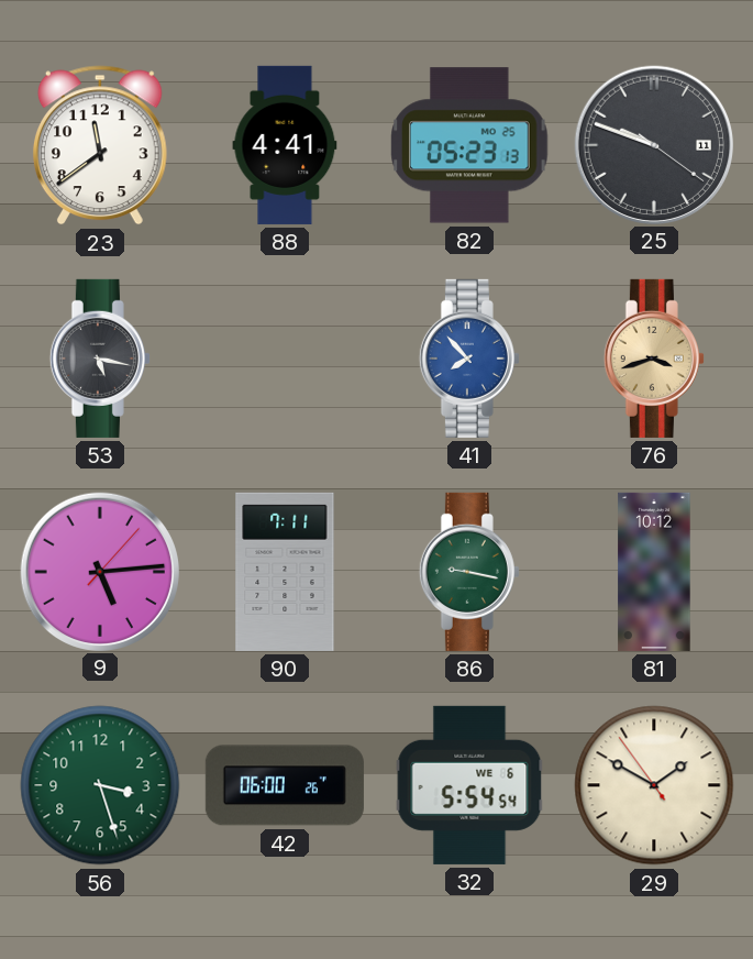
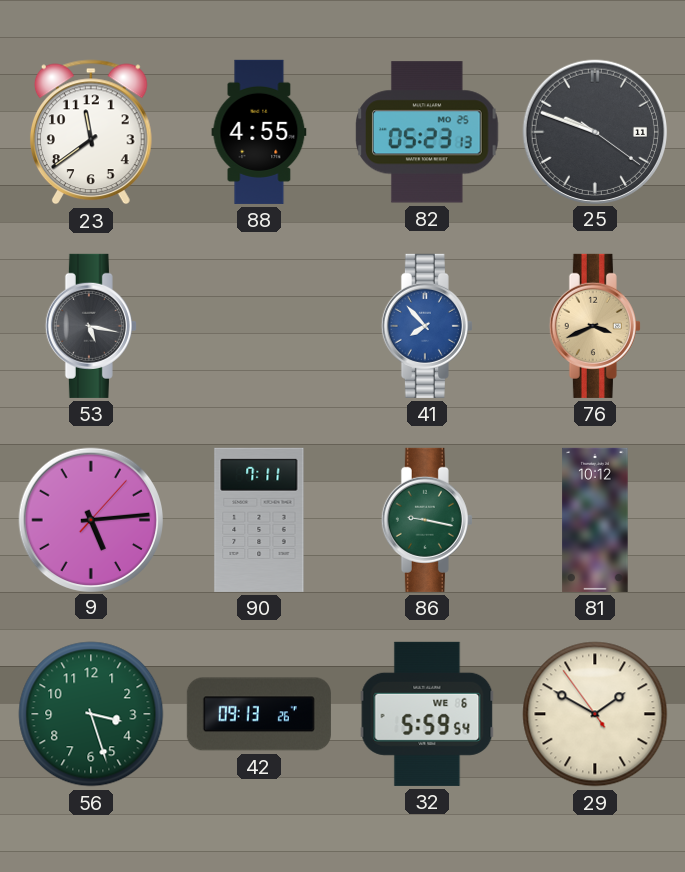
88: 4:41 -> 4:55
76: 3:42 -> 3:41
42: 06:00 -> 09:13
32: 5:54 -> 5:59
